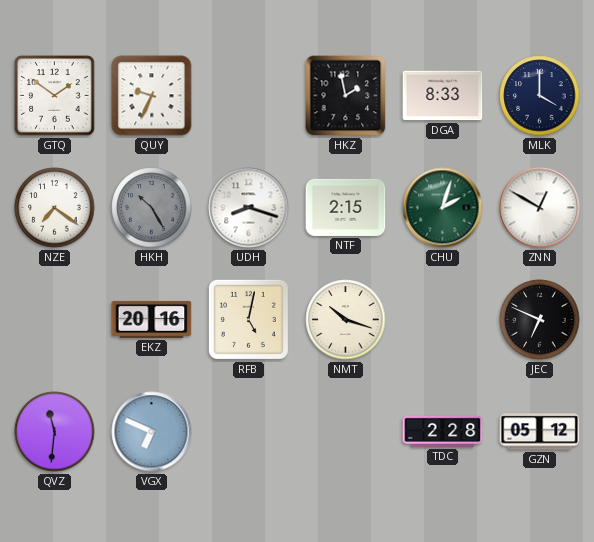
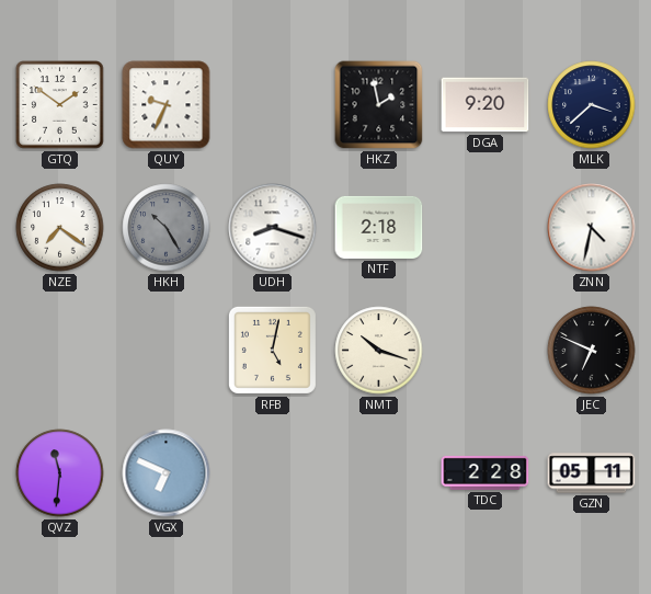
DGA: 8:33 -> 9:20
MLK: 4:00 -> 3:38
NTF: 2:15 -> 2:18
CHU: 2:03 -> none
ZNN: 12:50 -> 4:32
EKZ: 20:16 -> none
GZN: 05:12 -> 05:11
